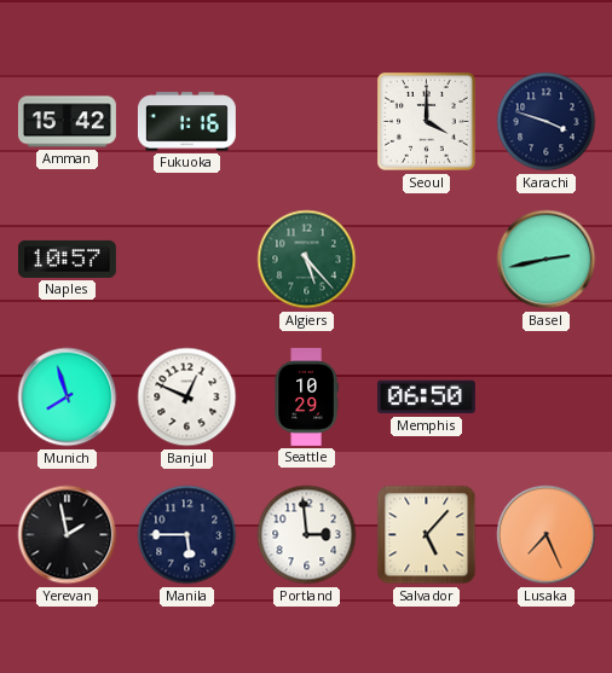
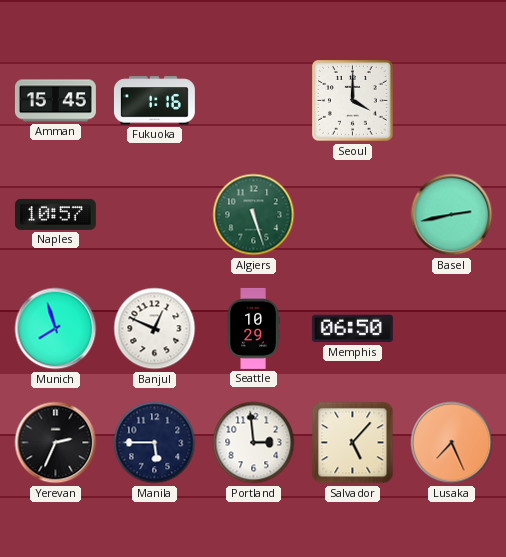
Amman: 15:42 -> 15:45
Karachi: 3:48 -> none
Algiers: 5:23 -> 5:27
Yerevan: 1:58 -> 2:34
